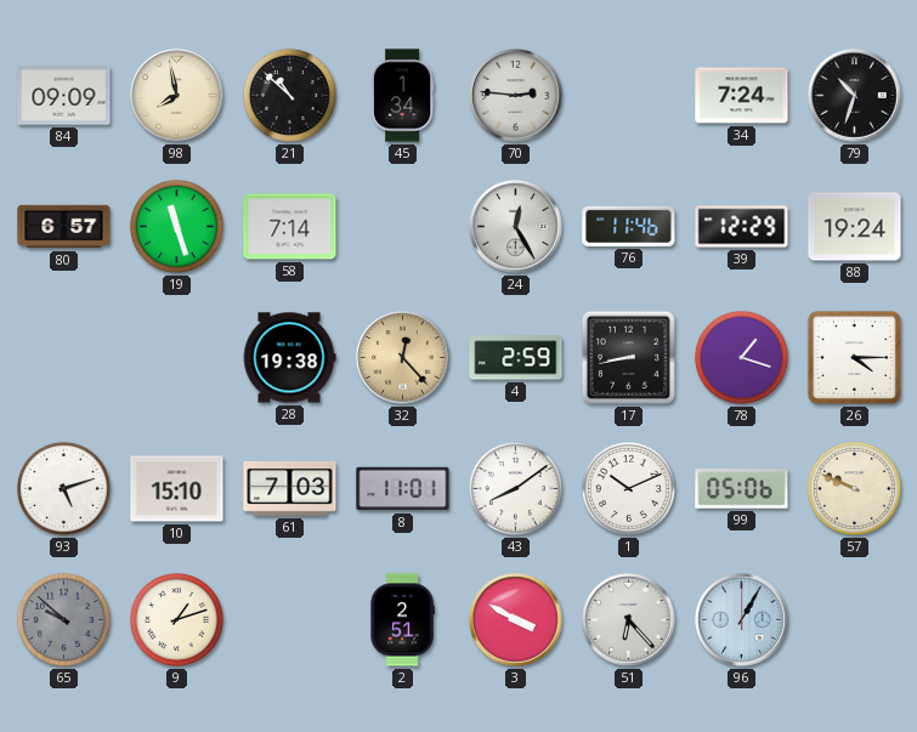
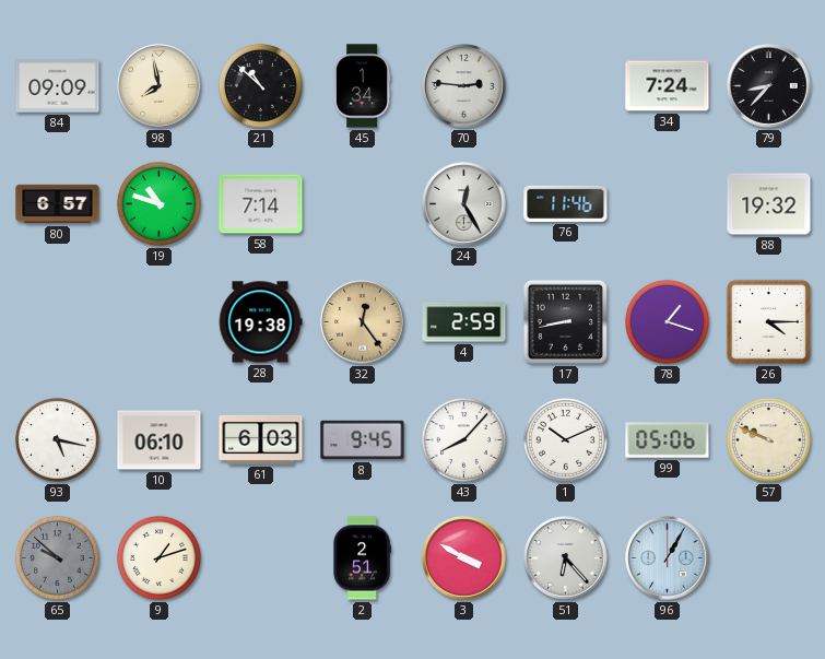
79: 10:33 -> 8:37
19: 11:27 -> 10:48
39: 12:29 -> none
88: 19:24 -> 19:32
32: 12:23 -> 12:24
93: 5:12 -> 5:17
10: 15:10 -> 06:10
61: 7:03 -> 6:03
8: 11:01 -> 9:45
43: 8:09 -> 8:07
